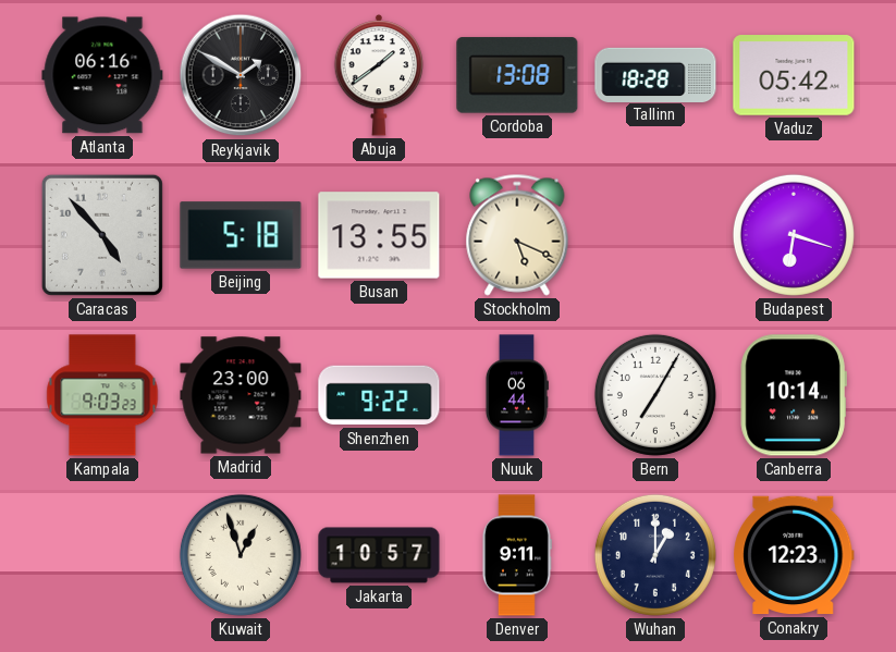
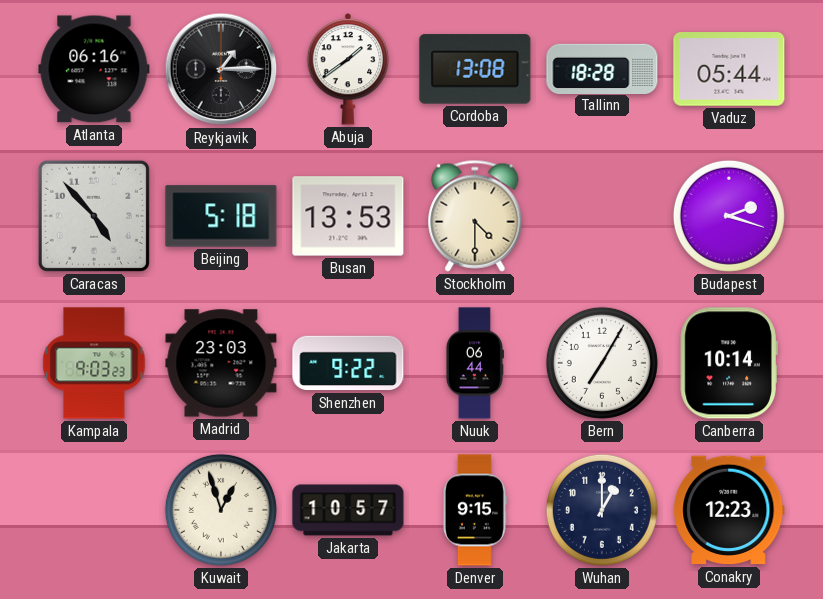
Reykjavik: 1:50 -> 1:15
Vaduz: 05:42 -> 05:44
Busan: 13:55 -> 13:53
Stockholm: 5:19 -> 4:30
Budapest: 6:18 -> 2:18
Madrid: 23:00 -> 23:03
Denver: 9:11 -> 9:15
